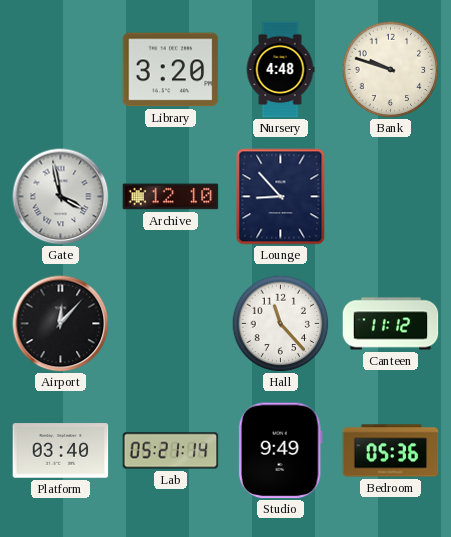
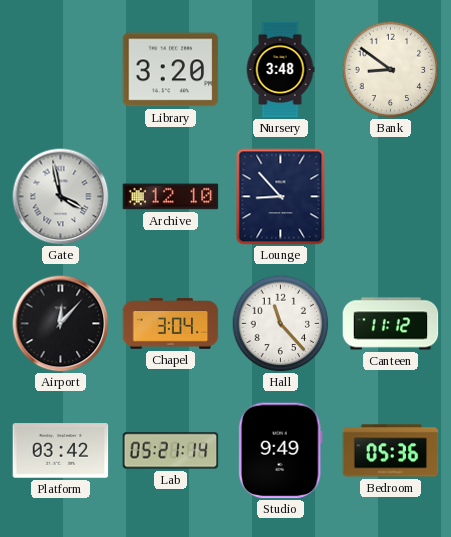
Nursery: 4:48 -> 3:48
Bank: 9:48 -> 8:51
Chapel: none -> 3:04
Platform: 03:40 -> 03:42
